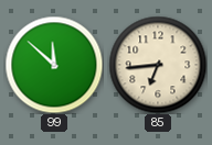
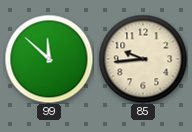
85: 6:44 -> 9:44
